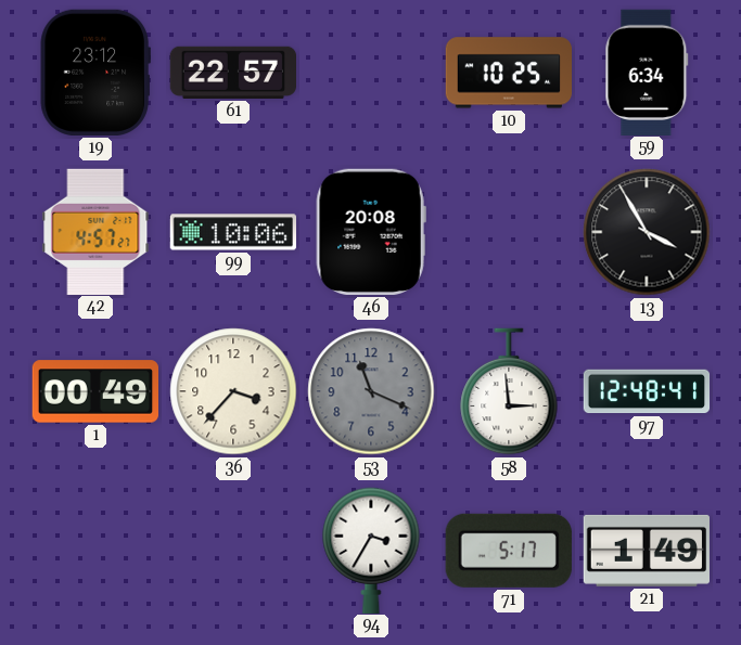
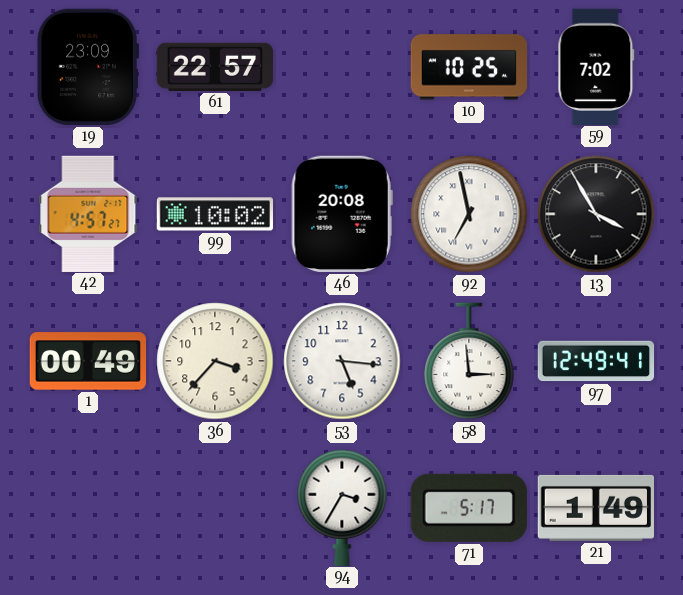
19: 23:12 -> 23:09
59: 6:34 -> 7:02
99: 10:06 -> 10:02
92: none -> 6:58
53: 11:19 -> 5:16
53 dial: grey -> white
97: 12:48 -> 12:49
